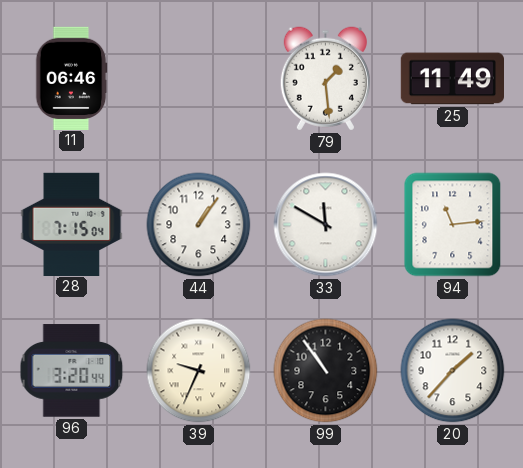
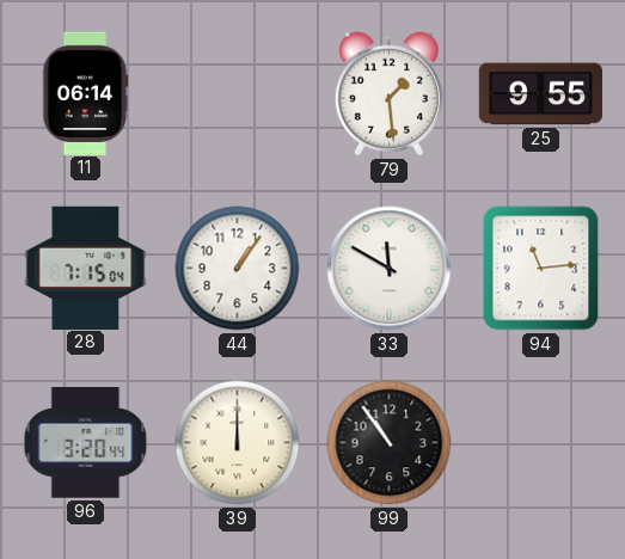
11: 06:46 -> 06:14
25: 11:49 -> 9:55
39: 9:34 -> 12:00
20: 1:37 -> none
